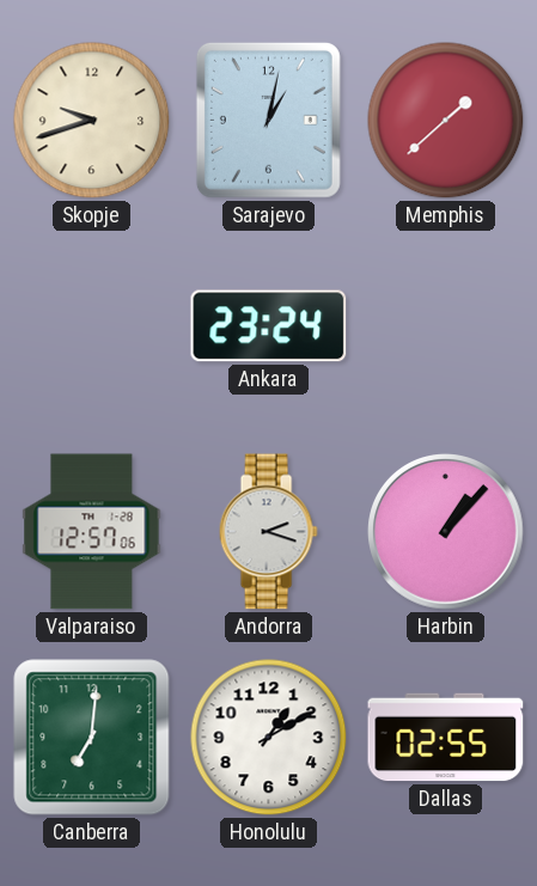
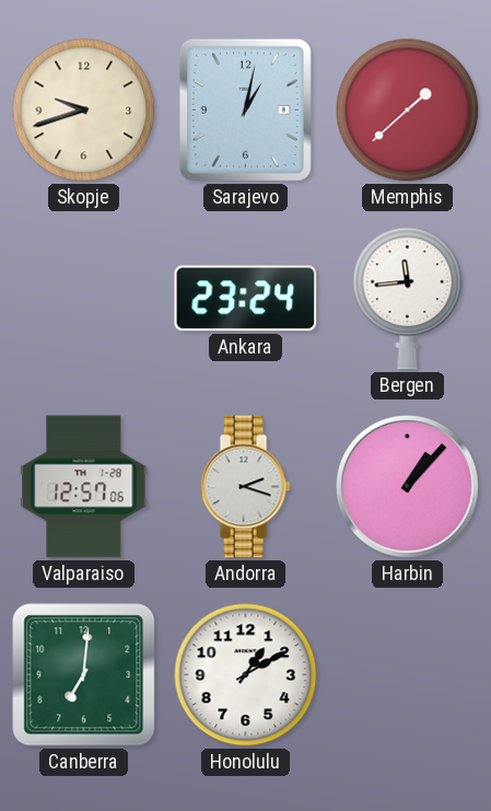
Bergen: none -> 11:44
Dallas: 02:55 -> none
